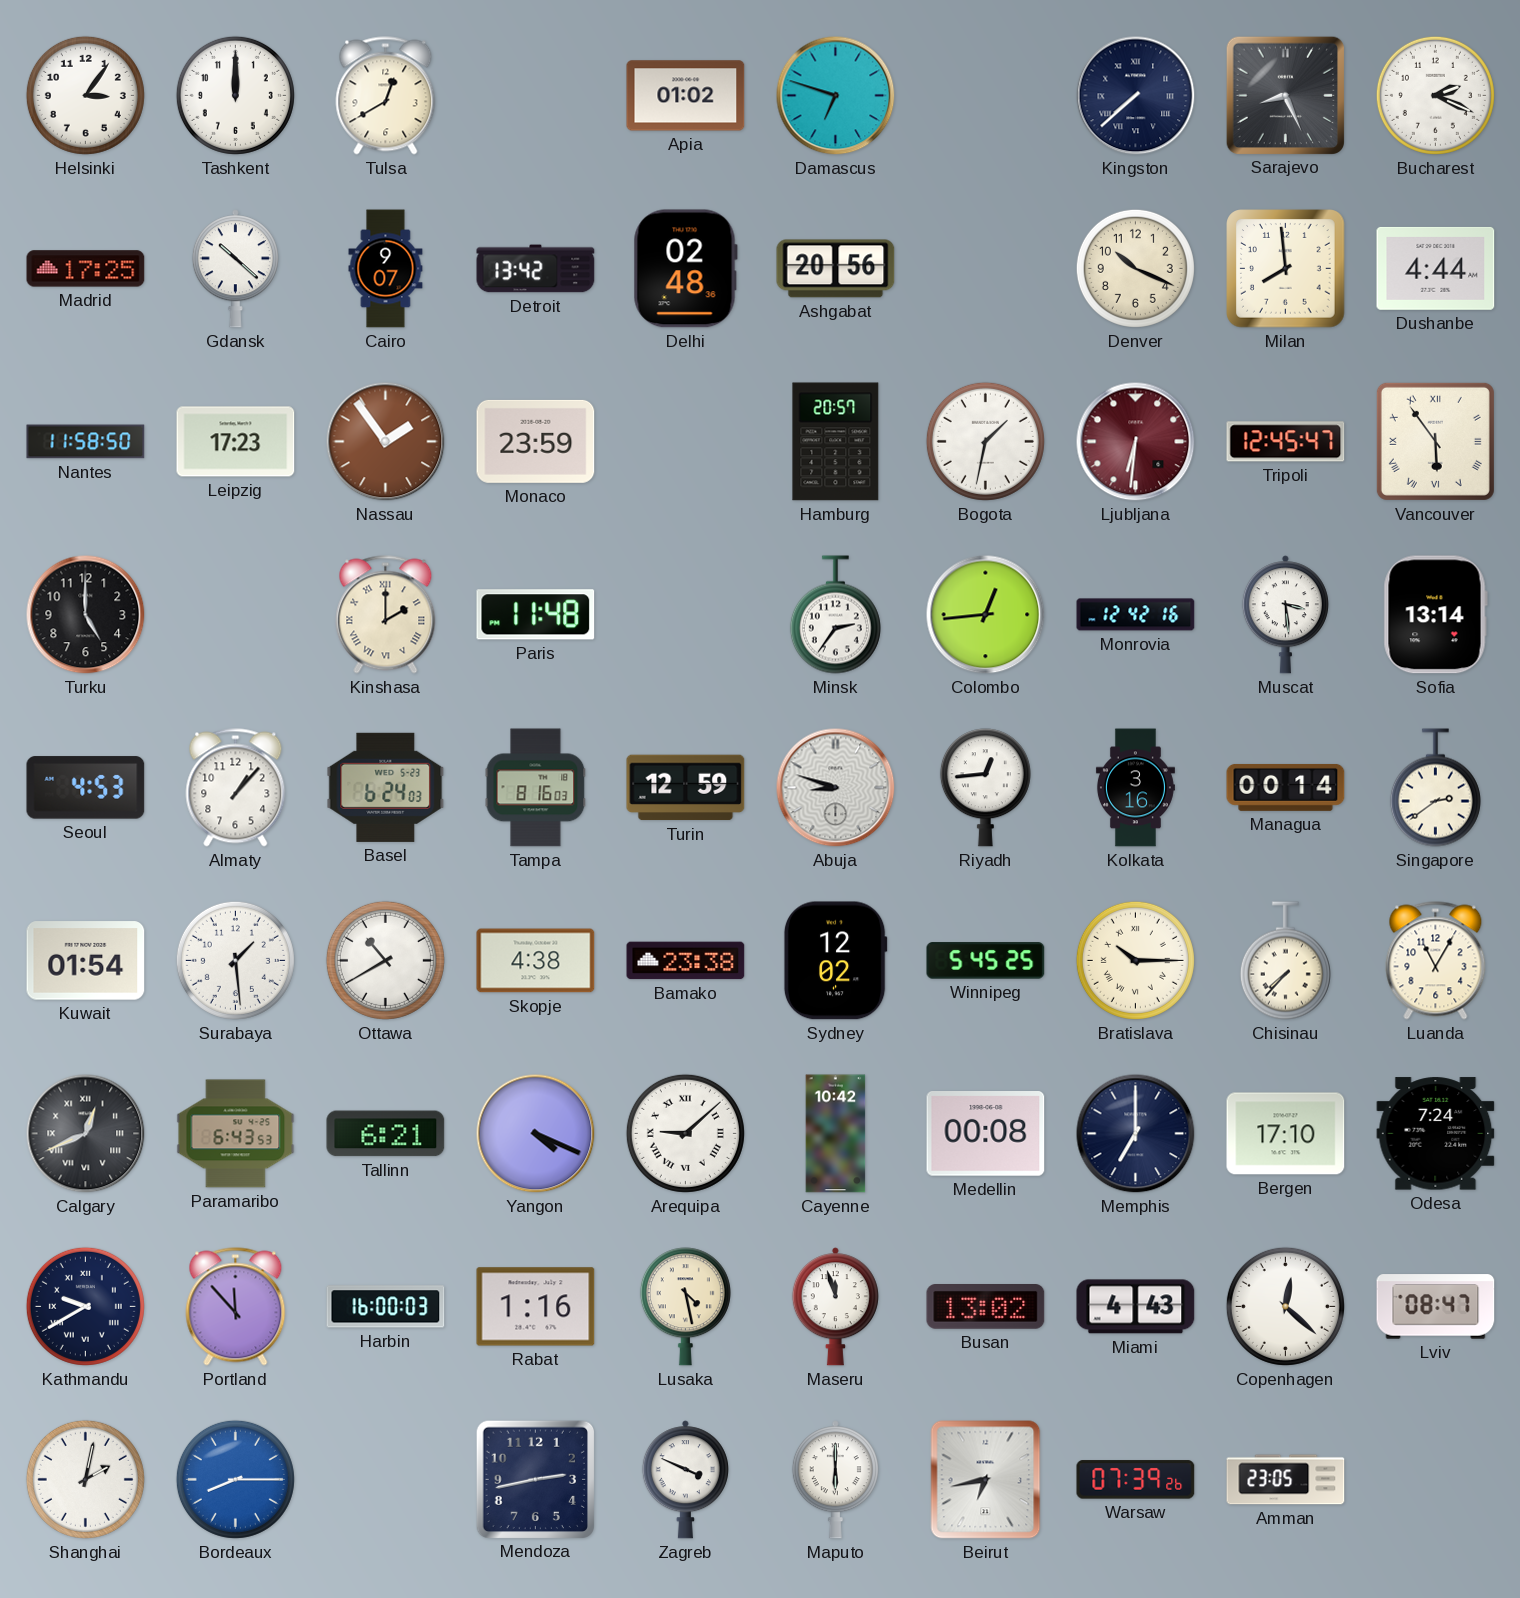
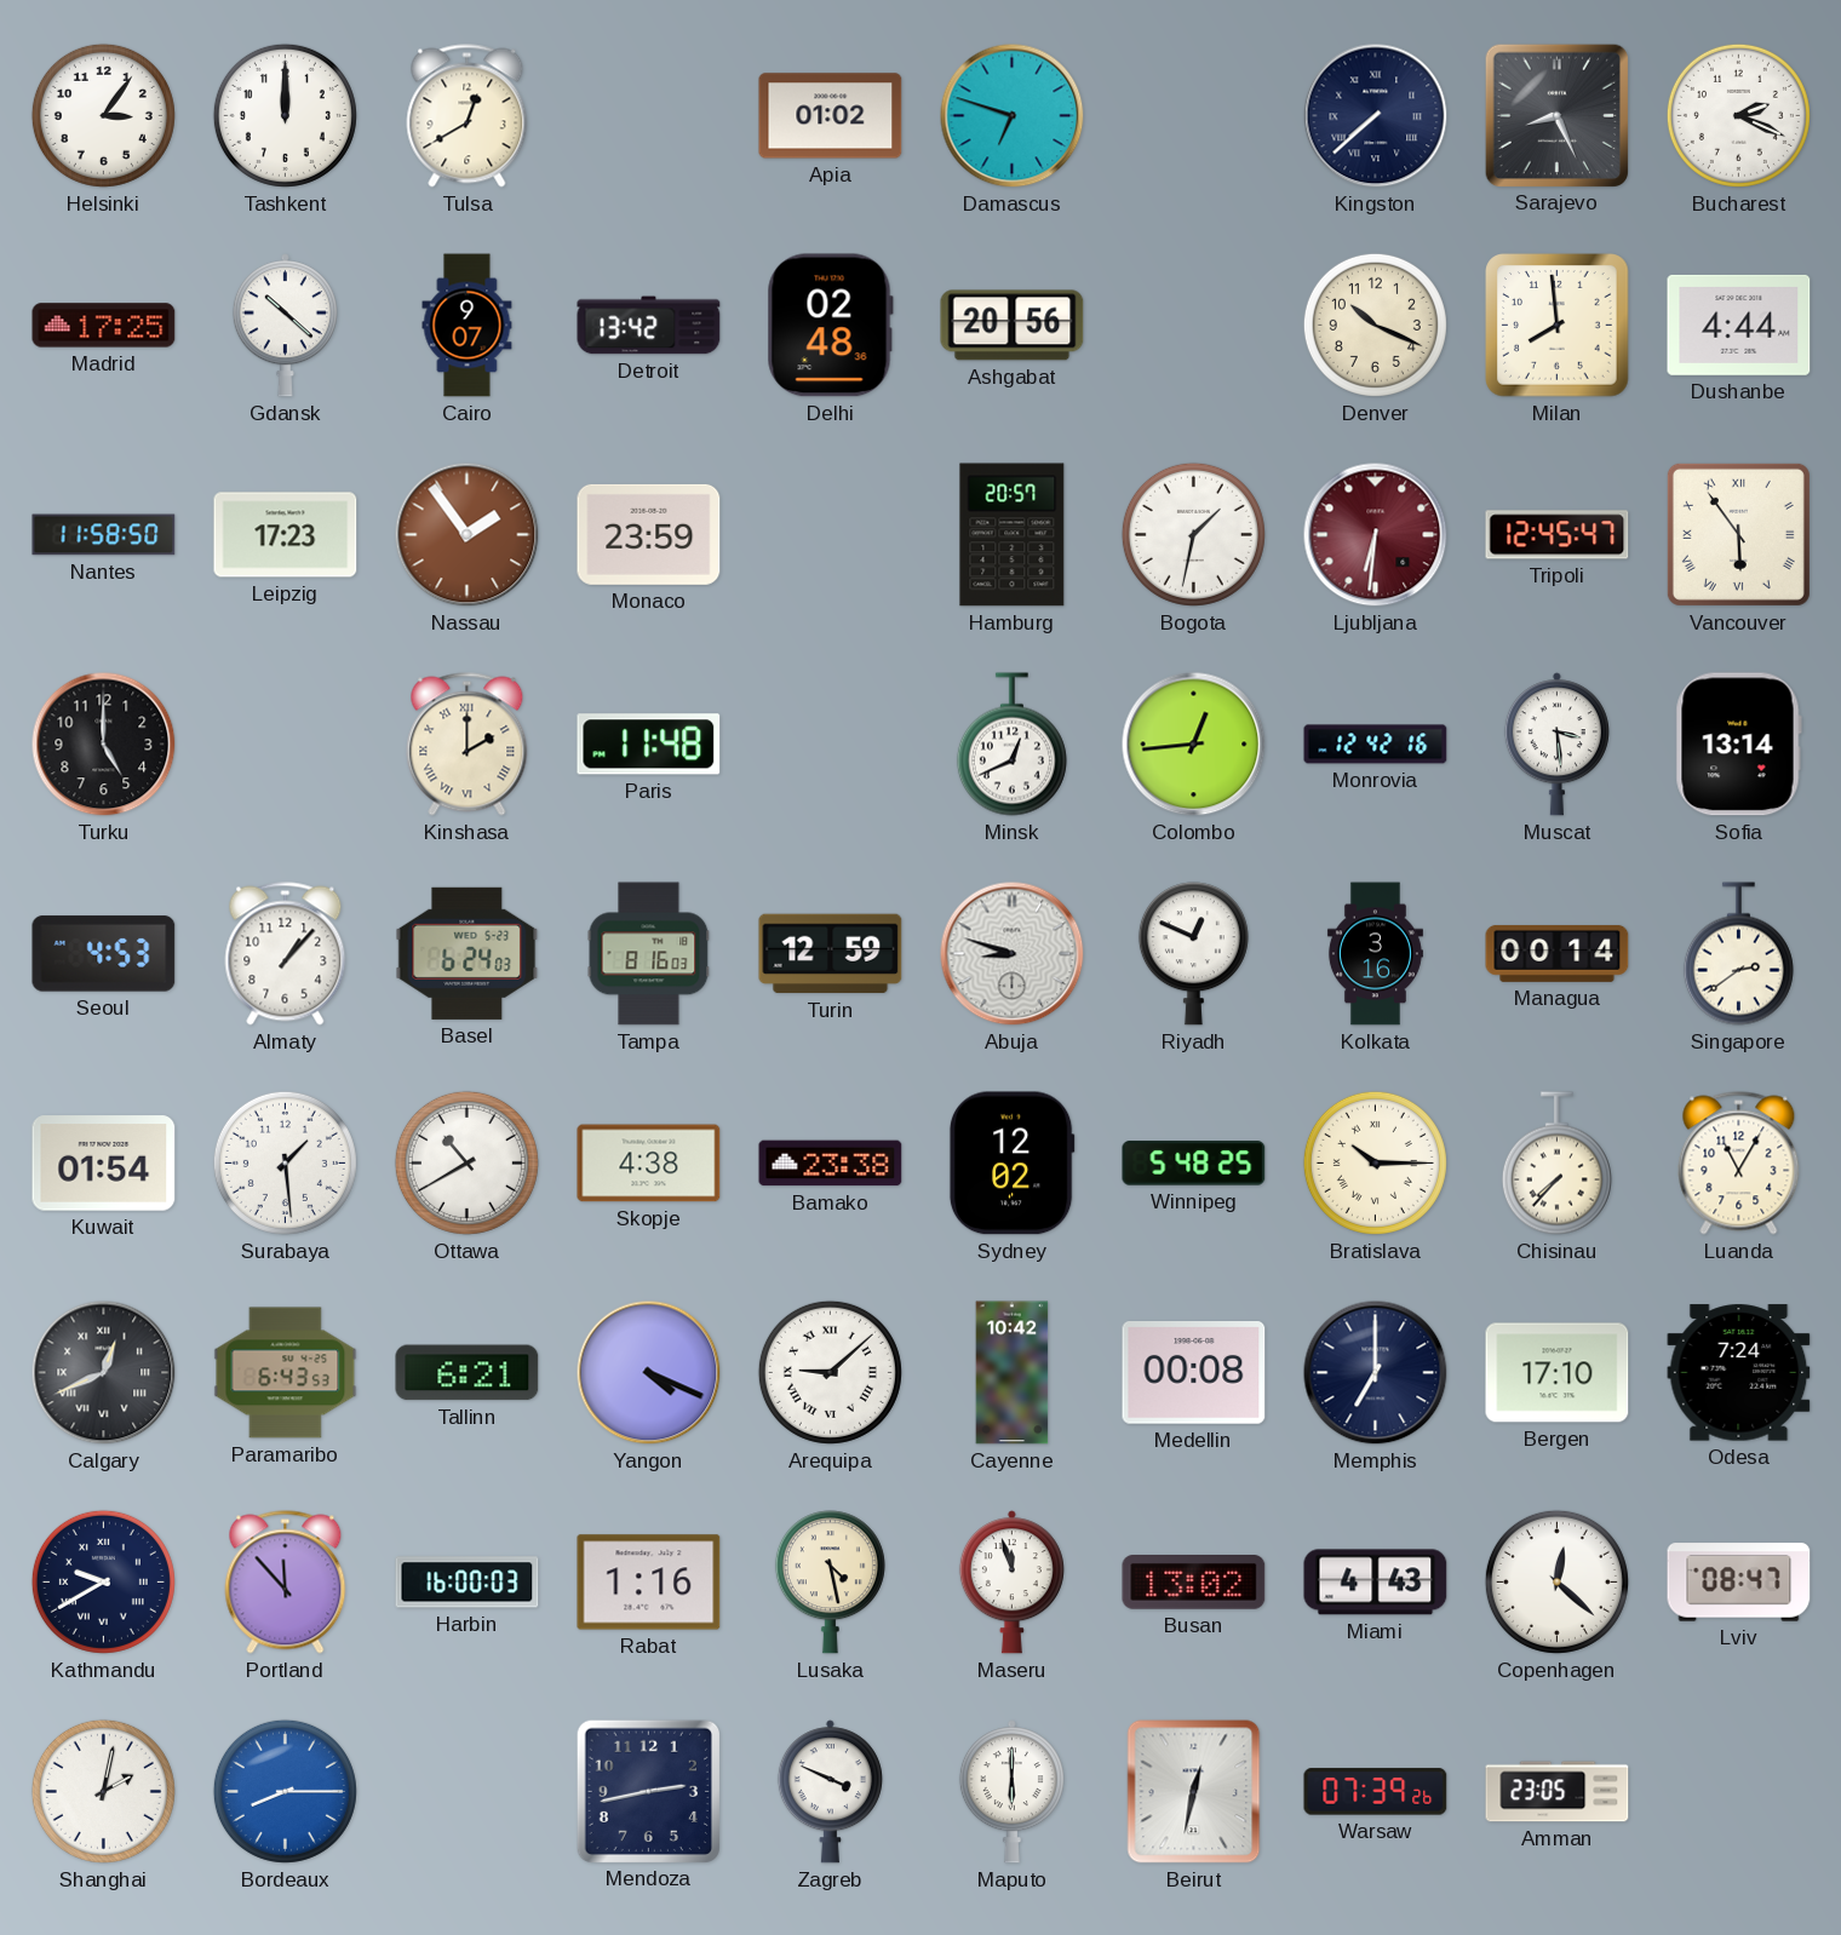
Minsk: 2:36 -> 12:41
Riyadh: 12:44 -> 12:49
Winnipeg: 5:45 -> 5:48
Beirut: 6:43 -> 12:32
